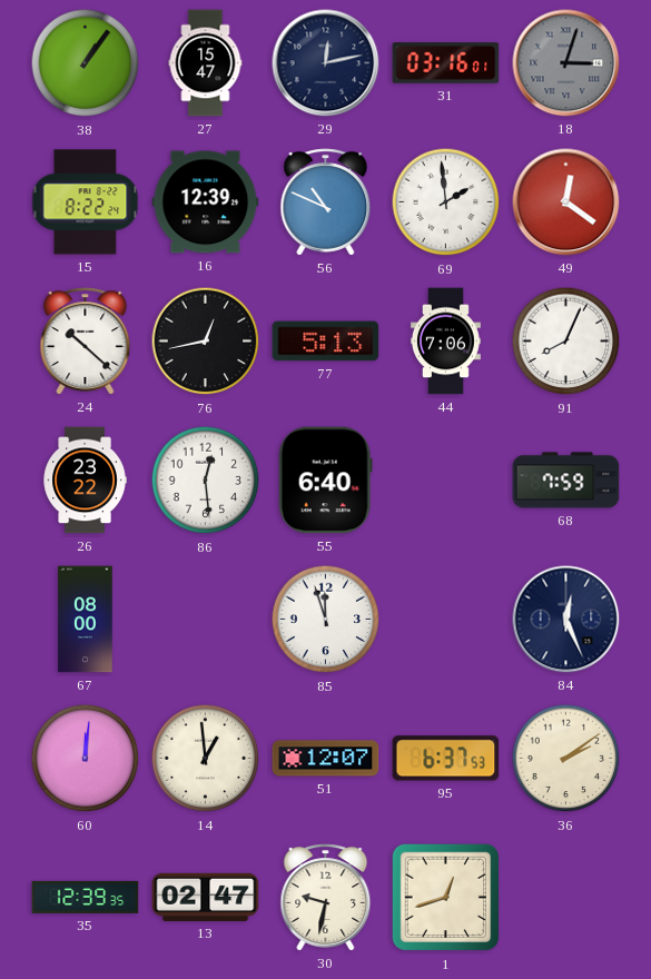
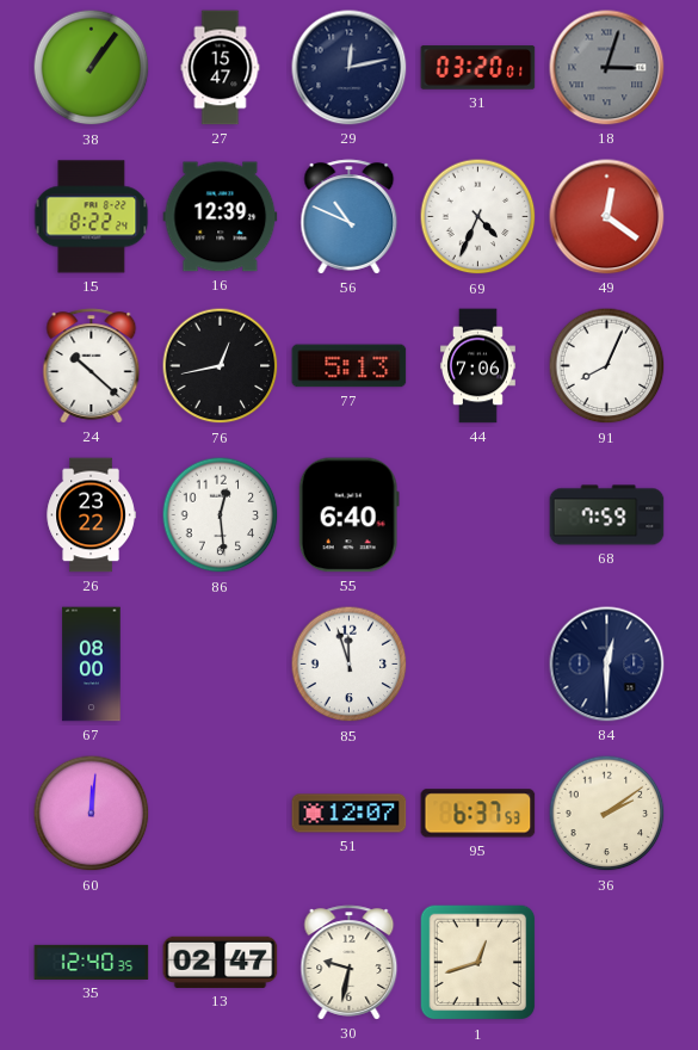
31: 03:16 -> 03:20
69: 1:59 -> 4:34
84: 12:26 -> 12:30
14: 12:59 -> none
35: 12:39 -> 12:40
